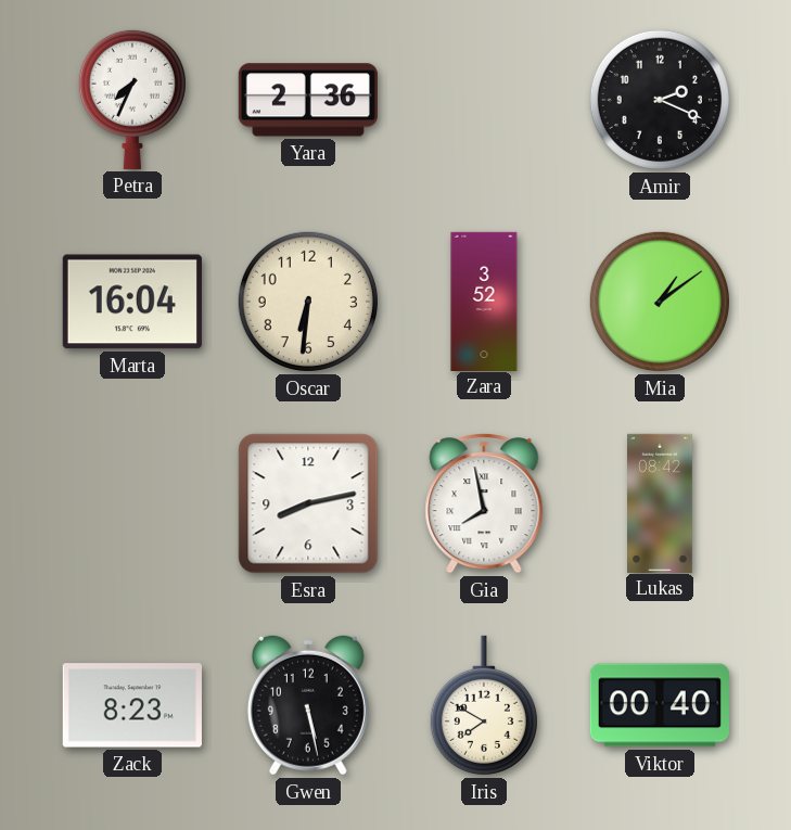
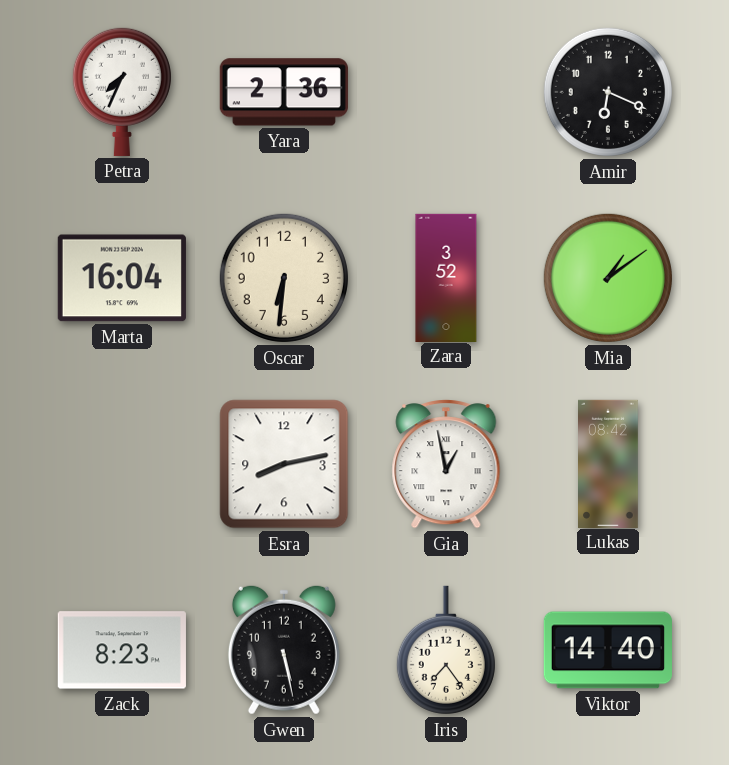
Amir: 2:19 -> 6:19
Gia: 7:58 -> 12:58
Iris: 7:50 -> 7:24
Viktor: 00:40 -> 14:40
